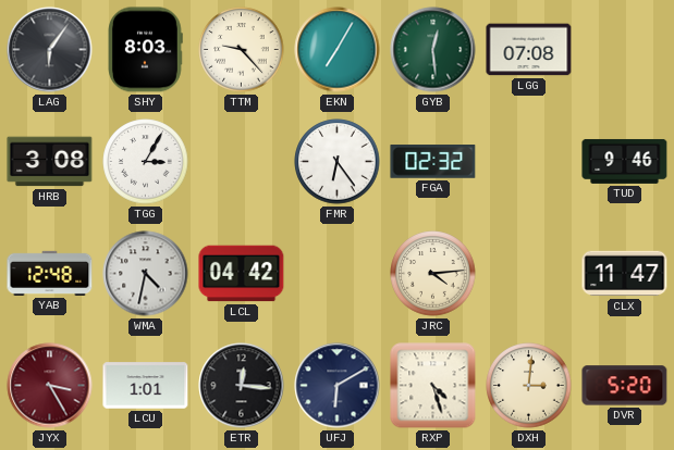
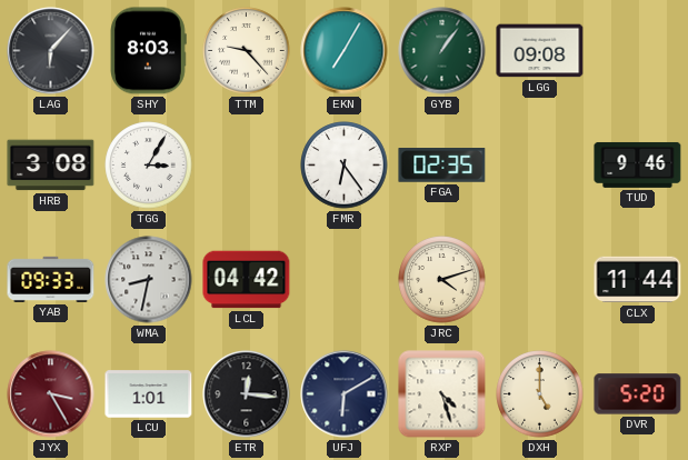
LAG: 6:06 -> 6:07
GYB: 12:29 -> 1:06
LGG: 07:08 -> 09:08
FGA: 02:32 -> 02:35
YAB: 12:48 -> 09:33
WMA: 4:32 -> 8:32
JRC: 4:14 -> 4:12
CLX: 11:47 -> 11:44
DXH: 3:01 -> 5:00
